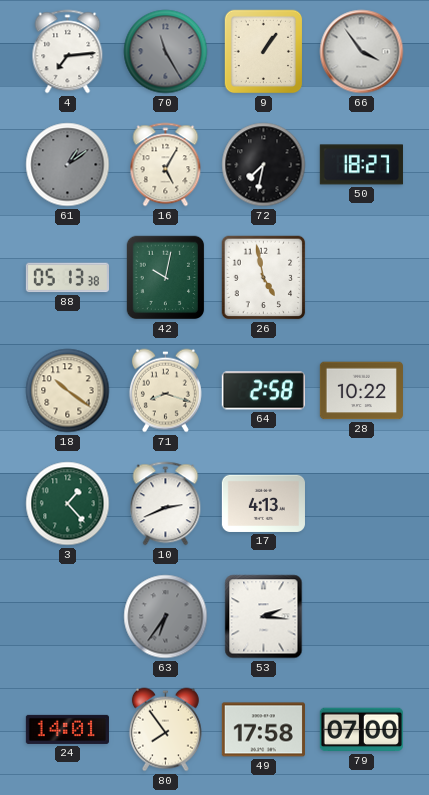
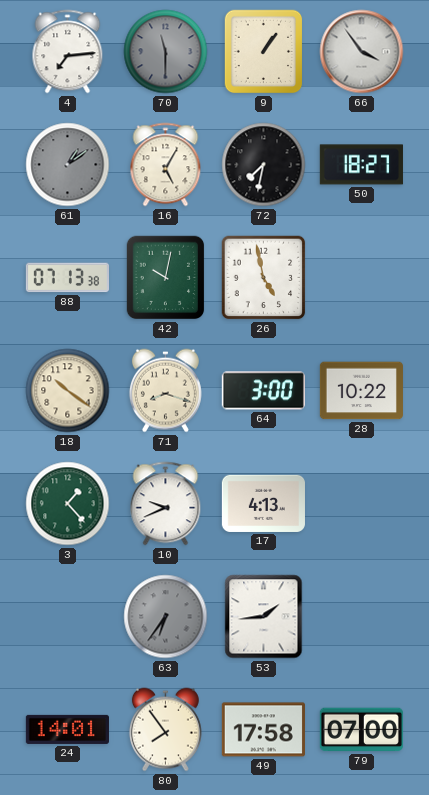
70: 11:25 -> 11:30
88: 05:13 -> 07:13
64: 2:58 -> 3:00
10: 2:41 -> 9:41
53: 2:16 -> 1:44
